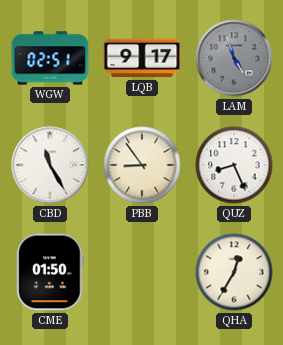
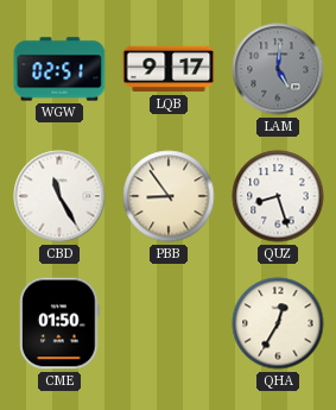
LAM: 4:57 -> 5:01
QUZ: 8:26 -> 8:27
